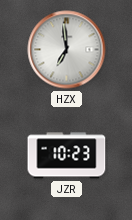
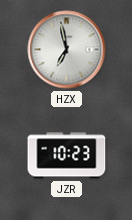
HZX: 6:59 -> 6:58
